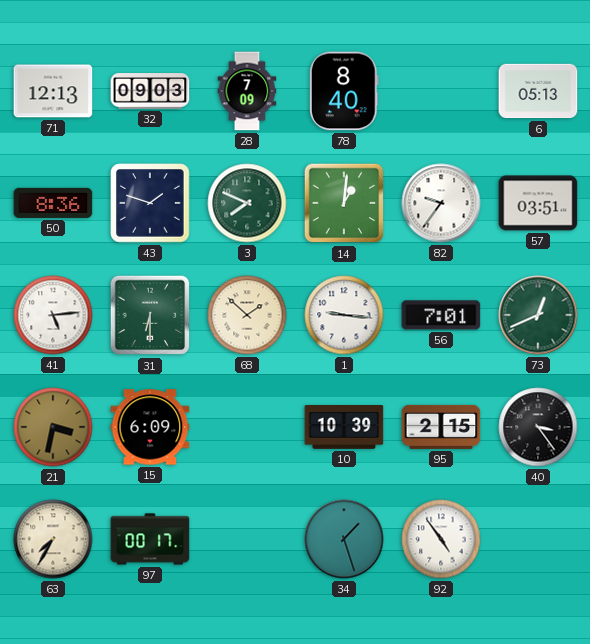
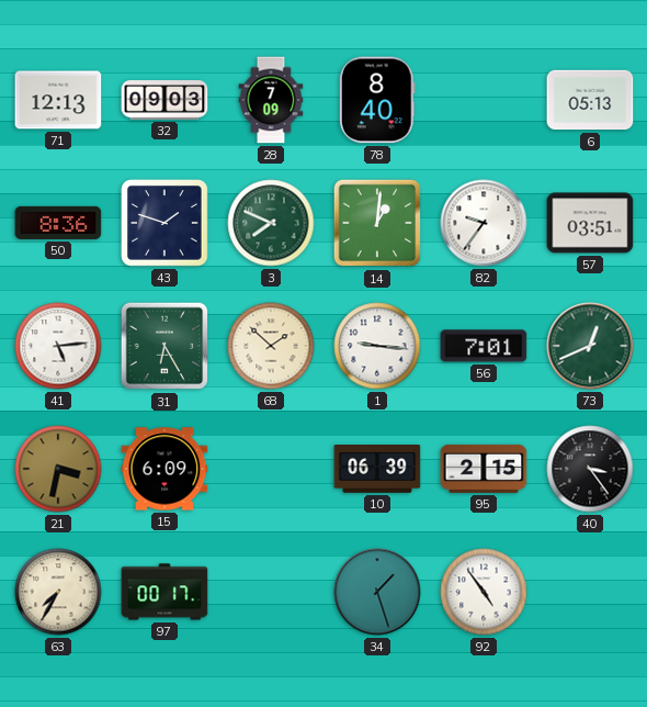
31: 6:30 -> 6:25
10: 10:39 -> 06:39
